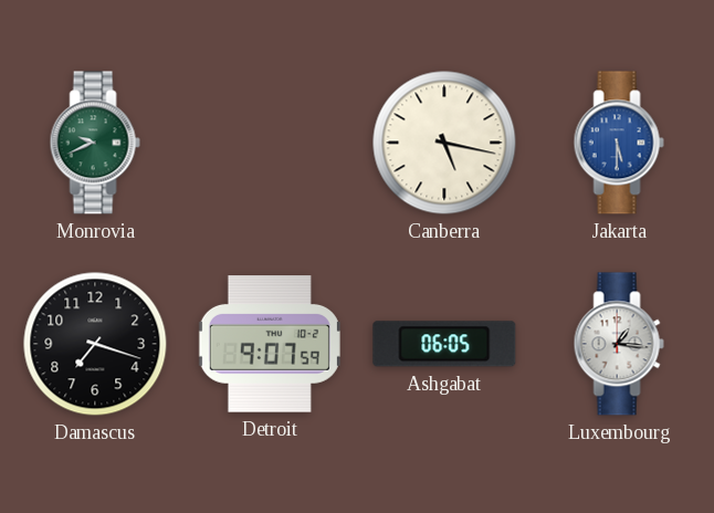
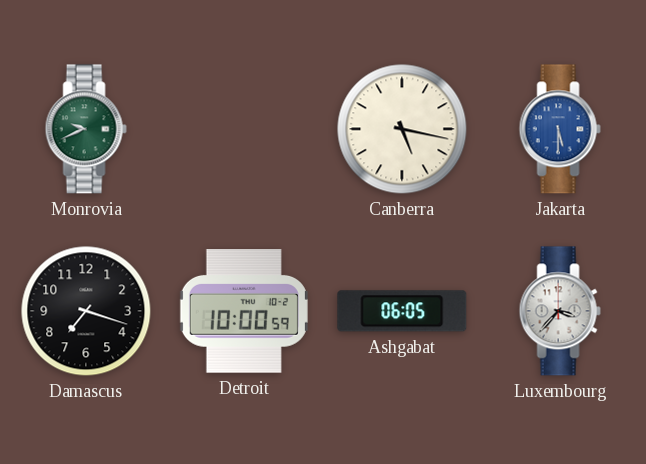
Detroit: 9:07 -> 10:00
Luxembourg: 1:16 -> 3:37
